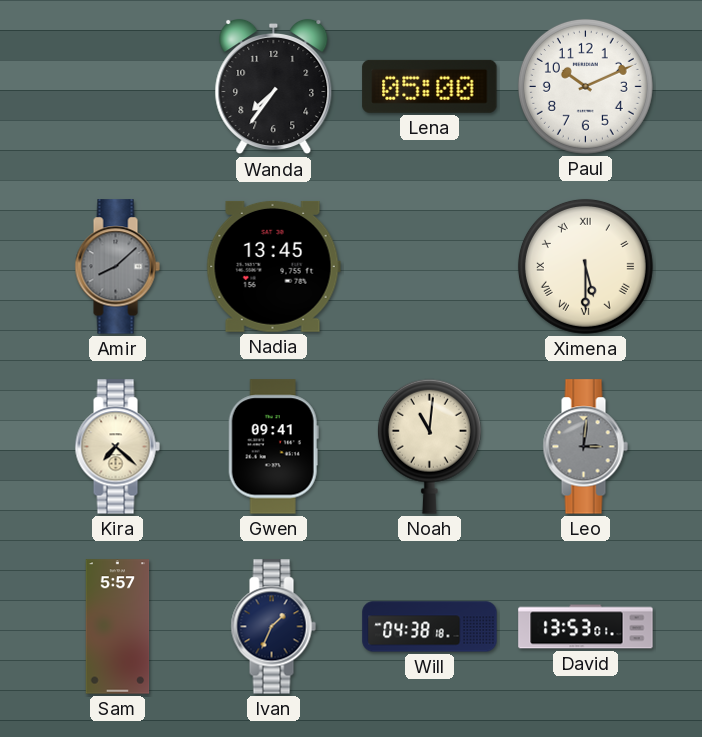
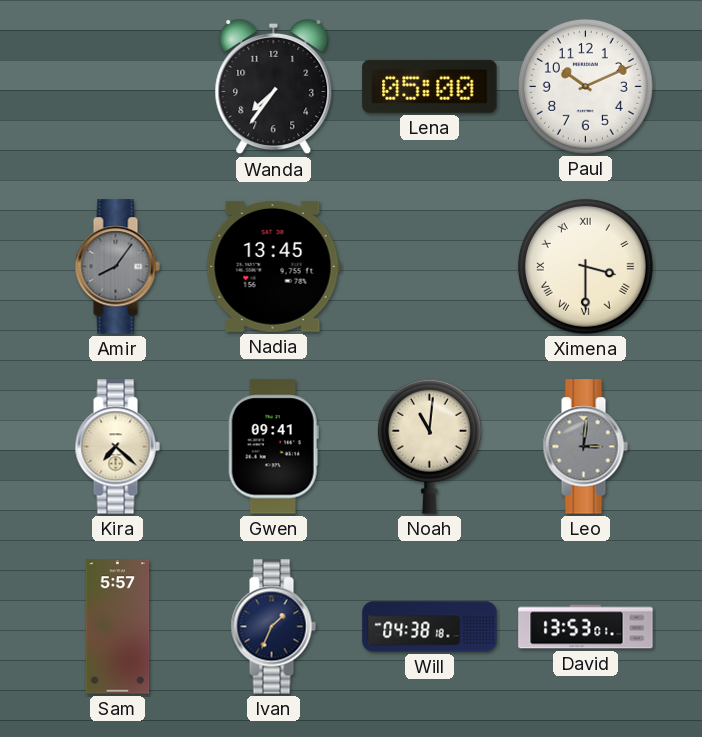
Amir: 8:08 -> 8:06
Ximena: 5:30 -> 3:30
